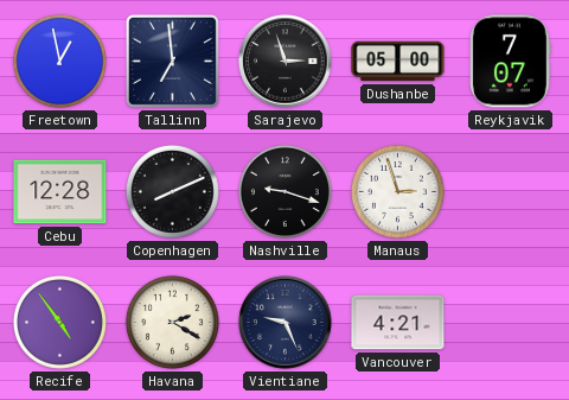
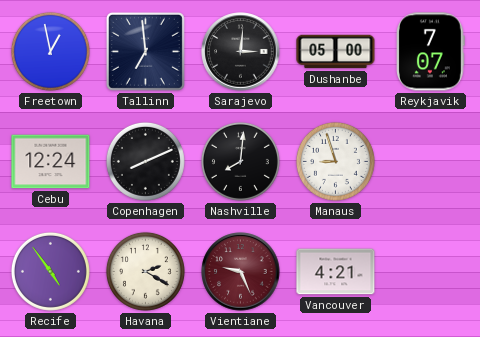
Sarajevo: 2:57 -> 3:01
Cebu: 12:28 -> 12:24
Nashville: 9:18 -> 8:01
Manaus: 2:57 -> 8:57
Vientiane dial: navy -> burgundy
